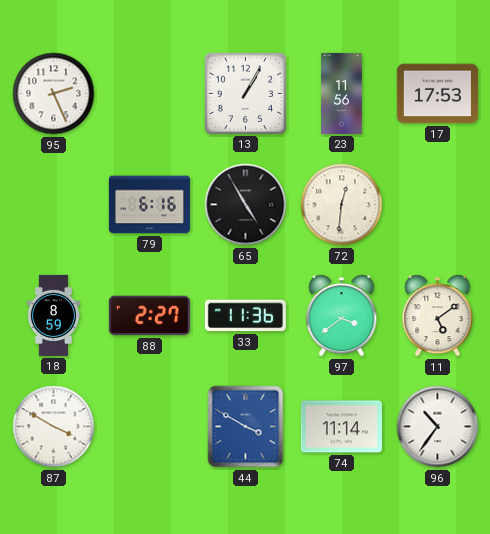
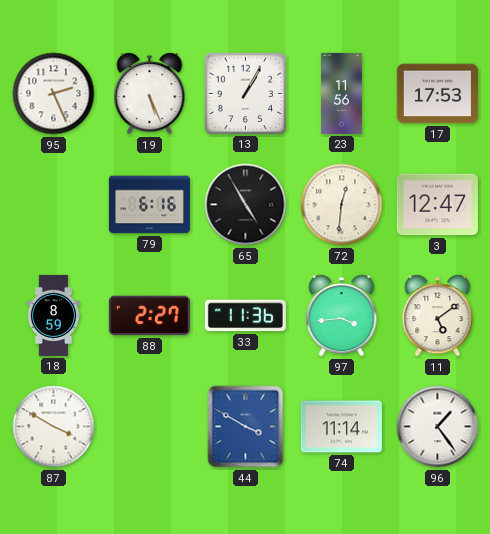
19: none -> 5:26
3: none -> 12:47
97: 3:39 -> 3:44
96: 10:36 -> 1:24
